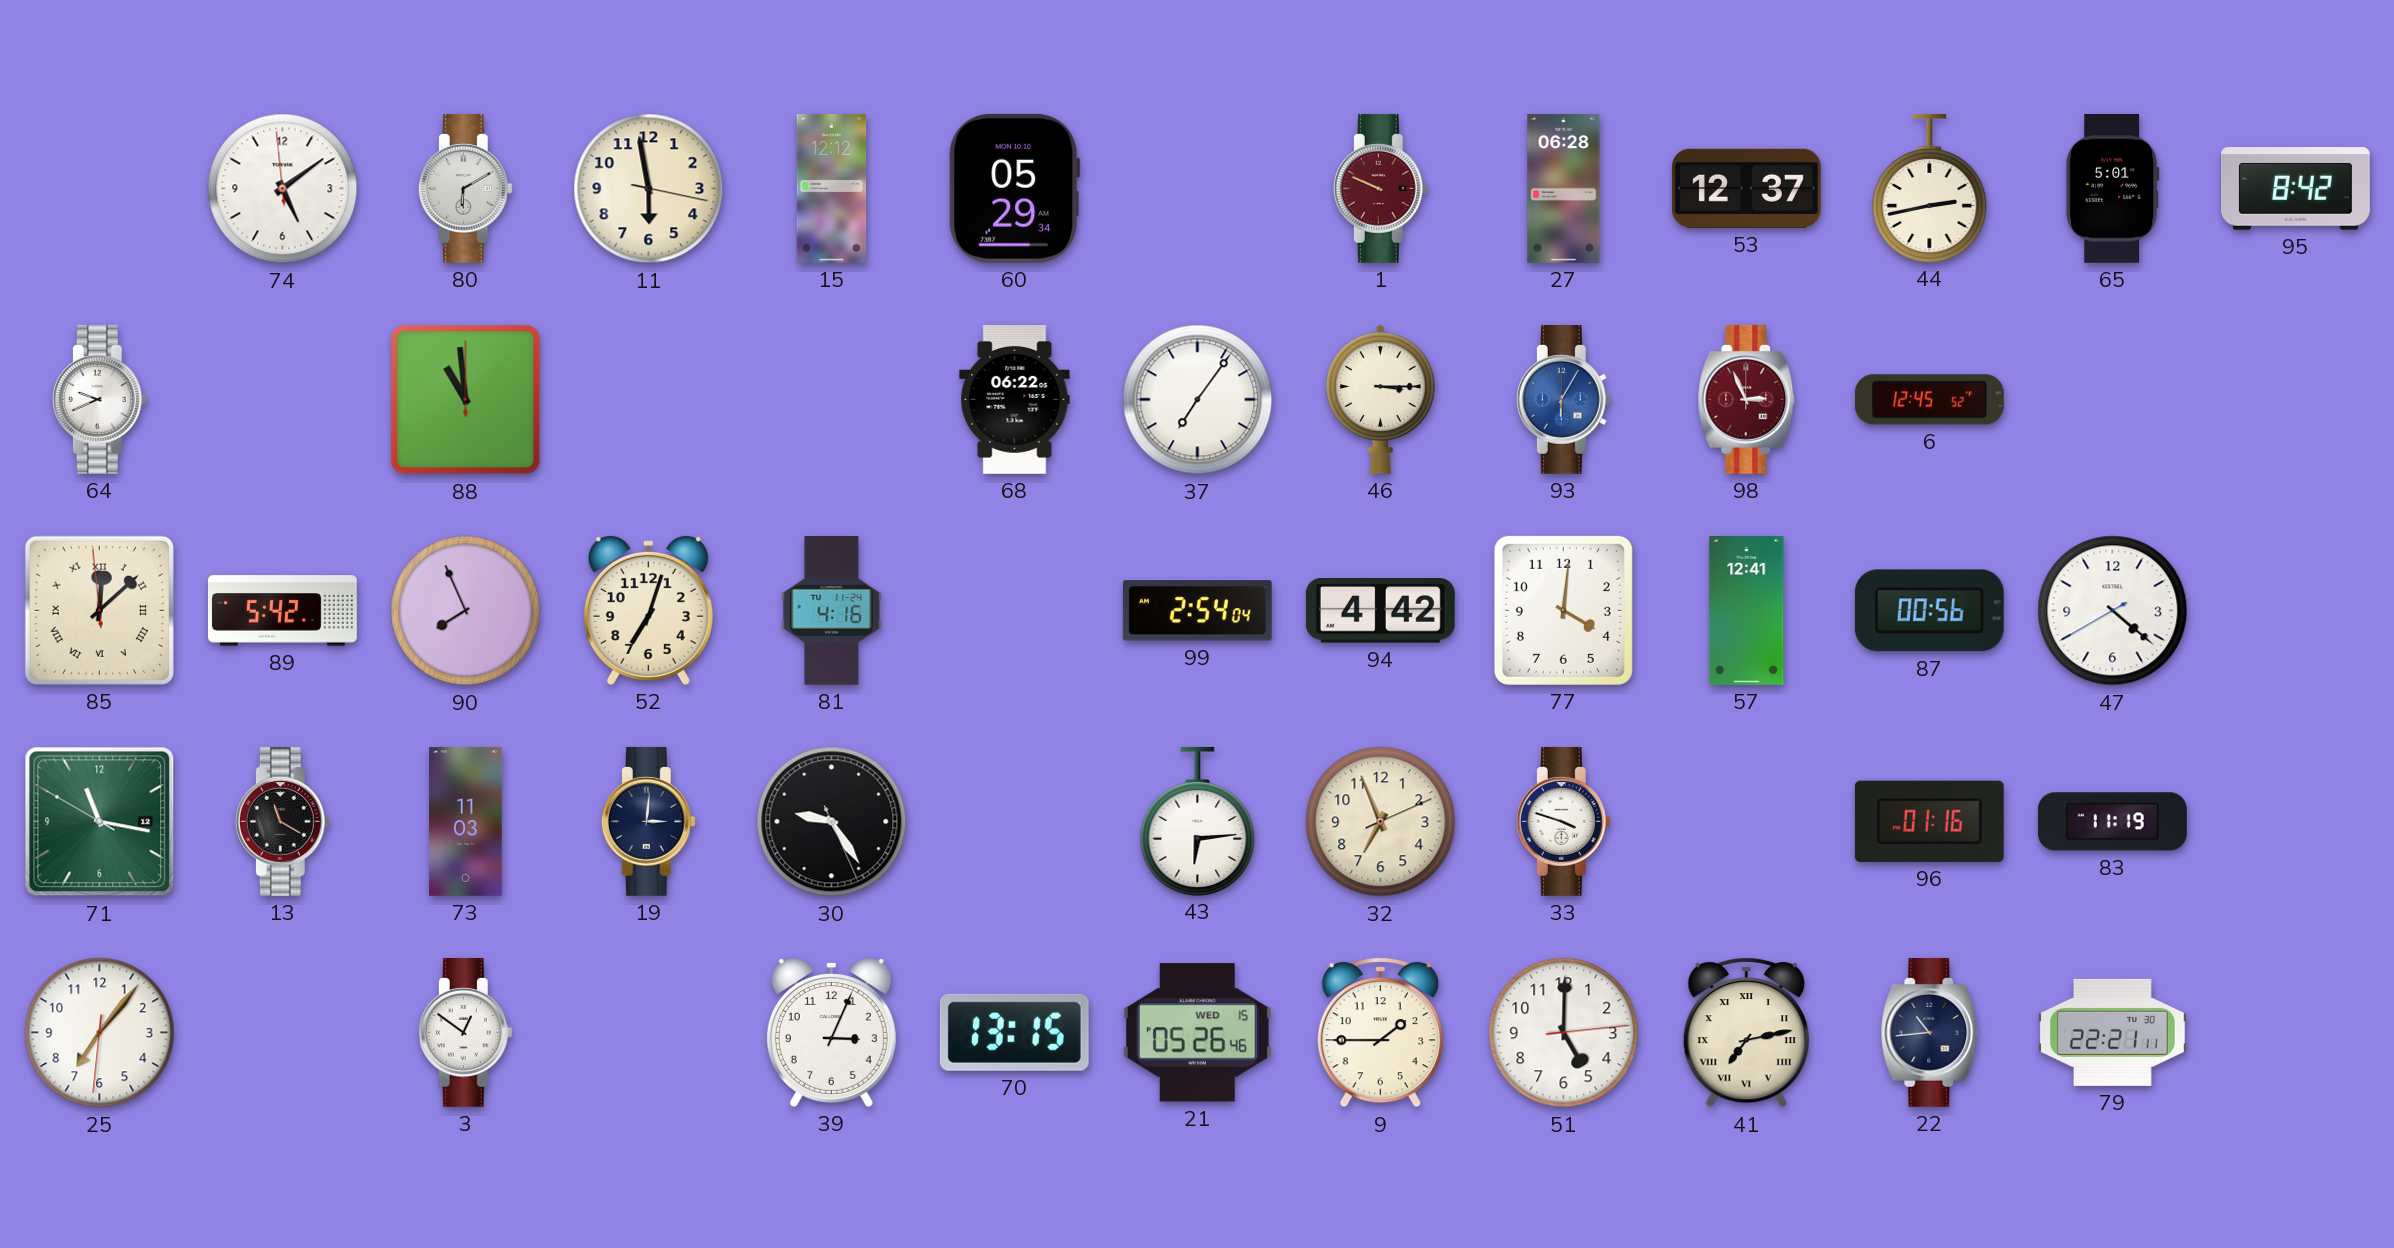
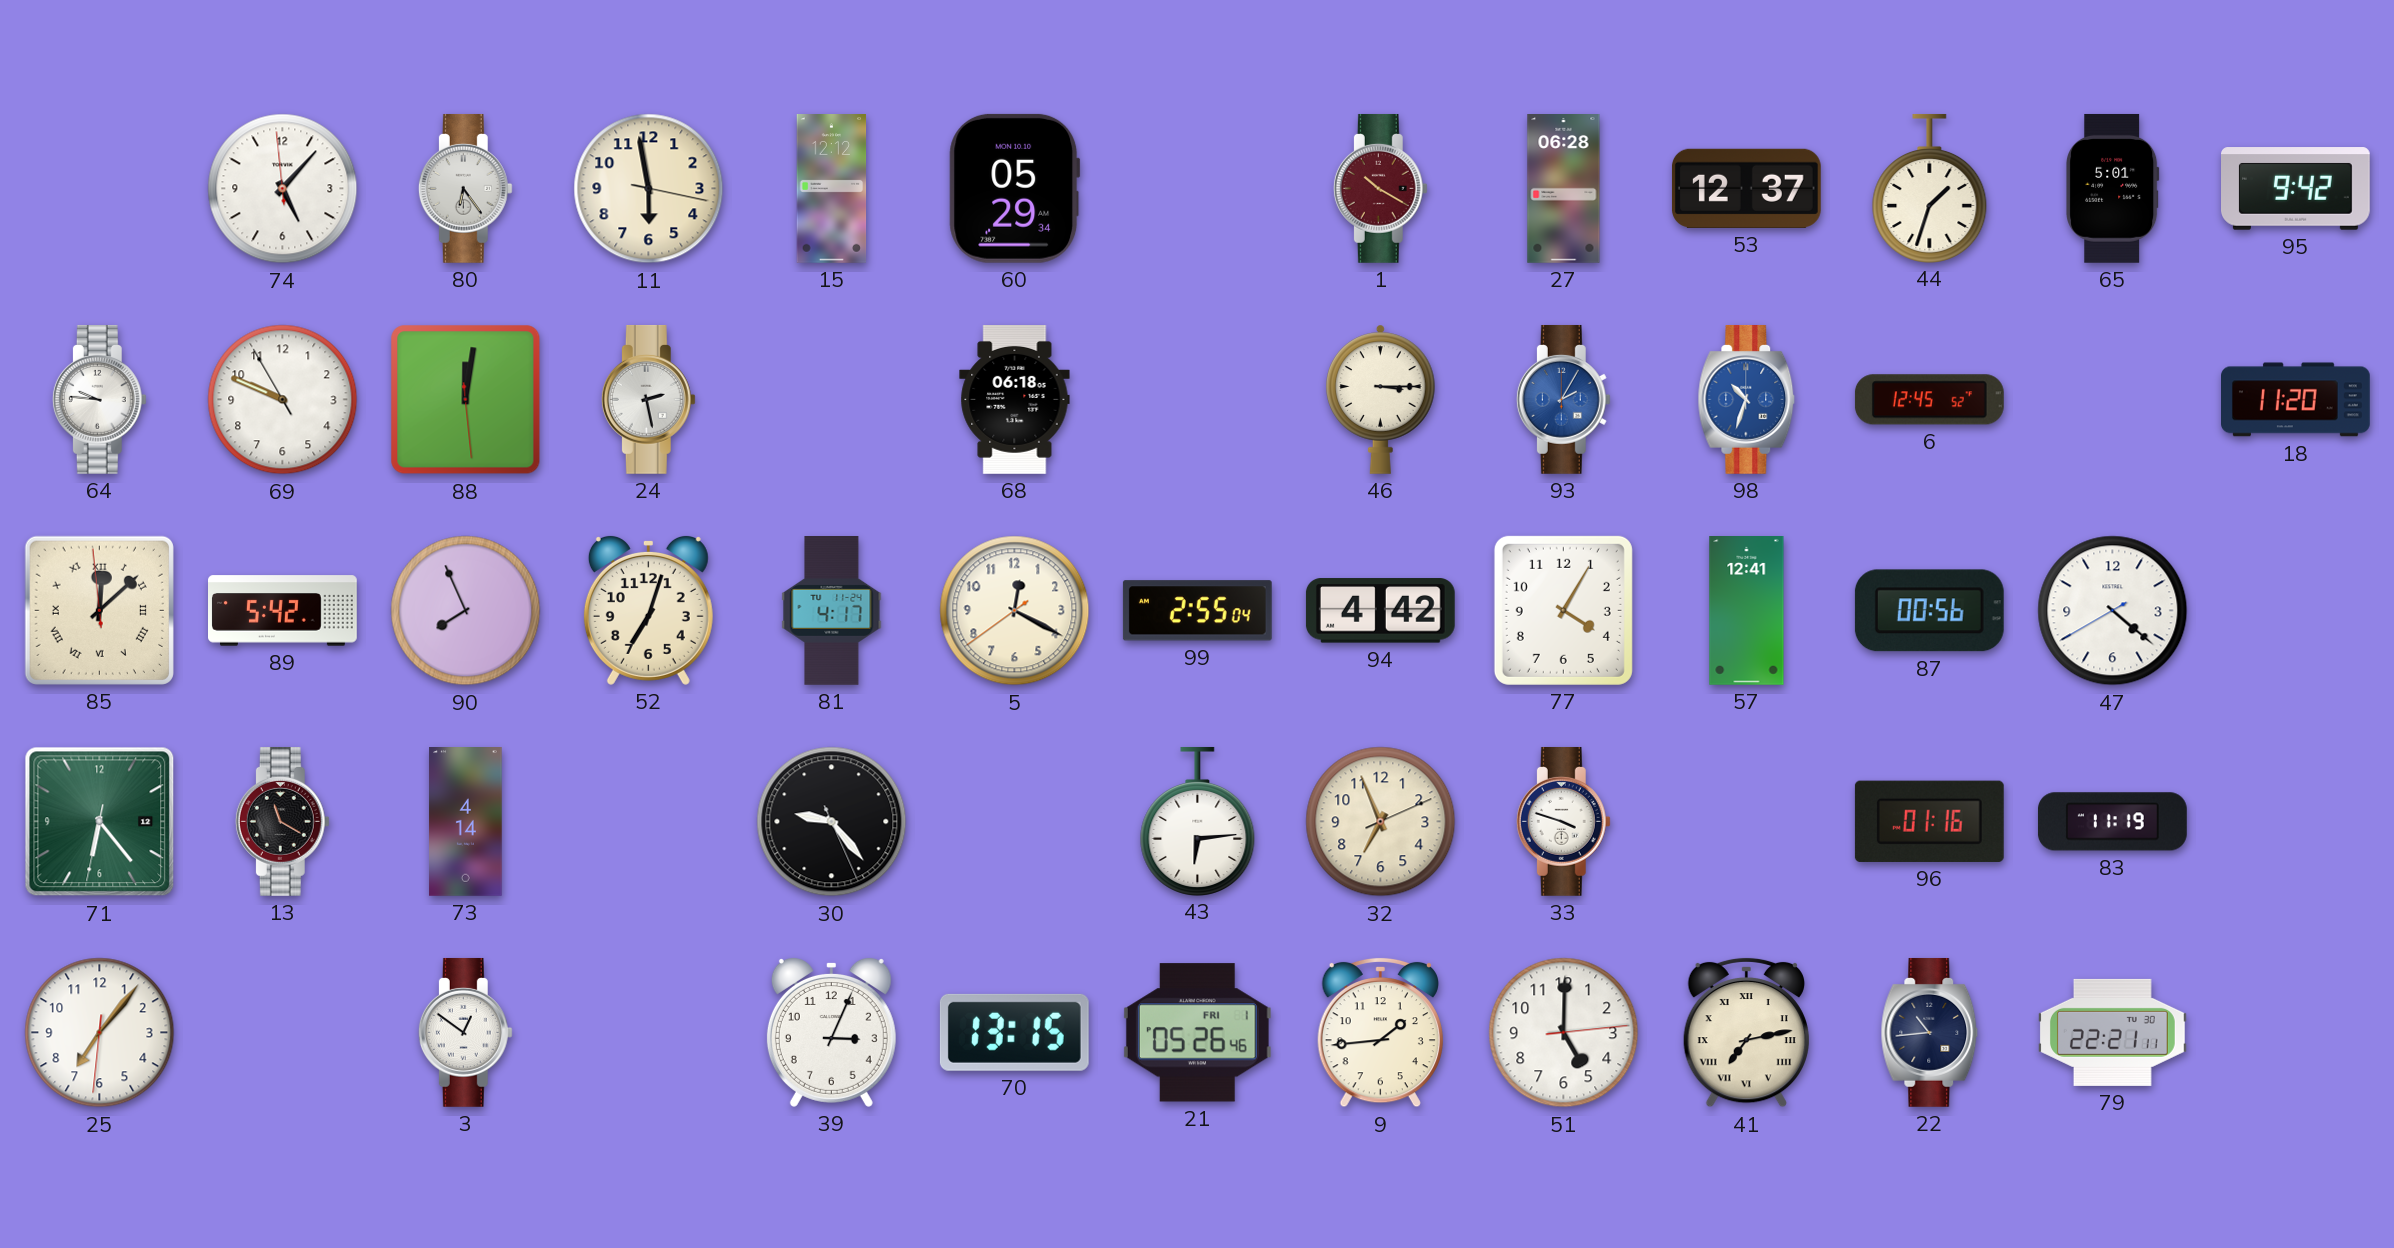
74: 5:08 -> 5:06
80: 6:10 -> 6:24
1: 9:49 -> 10:20
44: 2:43 -> 1:33
95: 8:42 -> 9:42
64: 9:41 -> 9:46
69: none -> 9:48
88: 10:59 -> 12:01
24: none -> 2:28
68: 06:22 -> 06:18
37: 7:06 -> none
93: 6:05 -> 2:05
98: 2:56 -> 10:33
98 dial: burgundy -> blue
18: none -> 11:20
81: 4:16 -> 4:17
5: none -> 12:19
99: 2:54 -> 2:55
77: 4:01 -> 4:05
71: 11:16 -> 6:23
73: 11:03 -> 4:14
19: 3:01 -> none
30: 9:24 -> 9:23
21 date: WED 15 -> FRI 1
9: 1:45 -> 1:44
